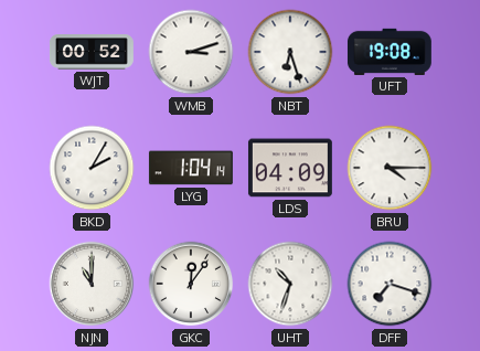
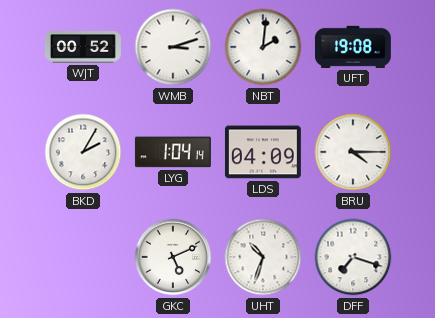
NBT: 6:27 -> 2:01
NJN: 11:00 -> none
GKC: 12:06 -> 5:11
